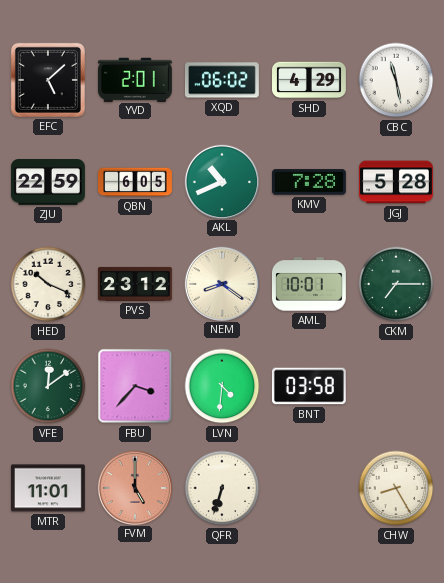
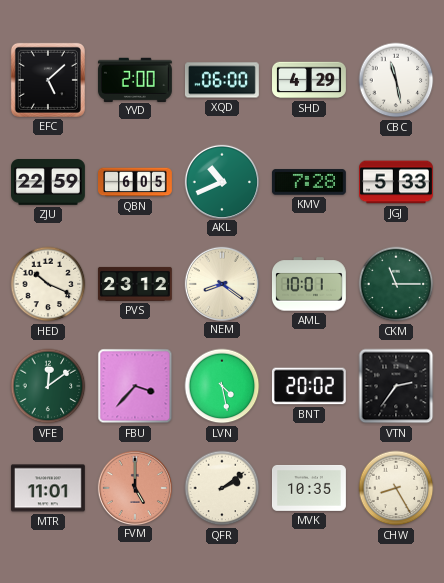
YVD: 2:01 -> 2:00
XQD: 06:02 -> 06:00
JGJ: 5:28 -> 5:33
CKM: 7:15 -> 11:15
LVN: 4:31 -> 4:28
BNT: 03:58 -> 20:02
VTN: none -> 2:36
QFR: 6:33 -> 2:09
MVK: none -> 10:35
